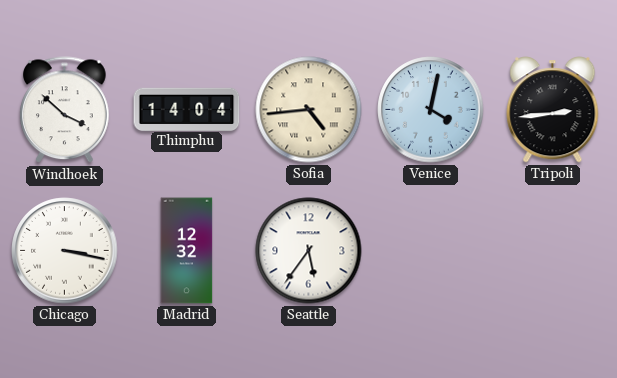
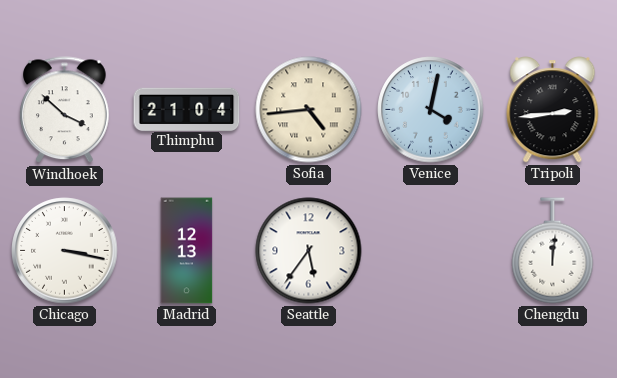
Thimphu: 14:04 -> 21:04
Madrid: 12:32 -> 12:13
Chengdu: none -> 12:01
